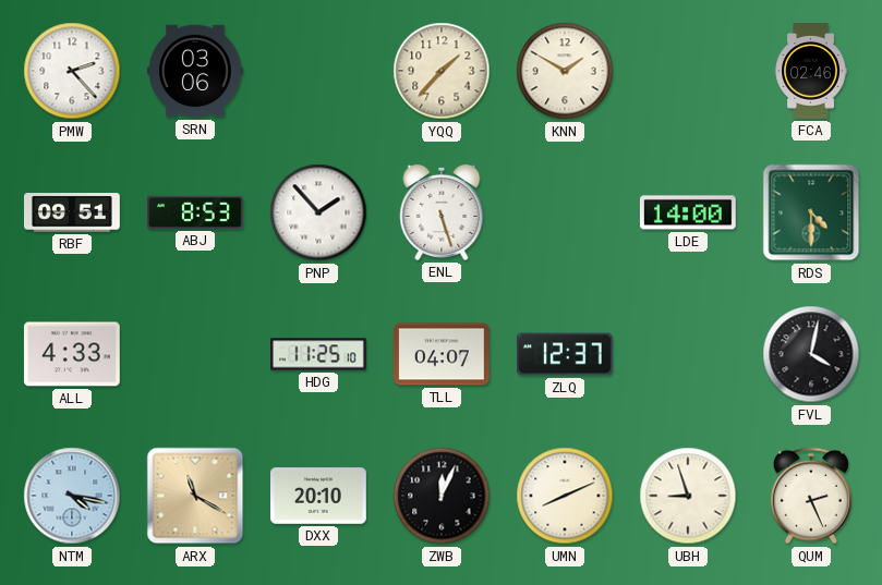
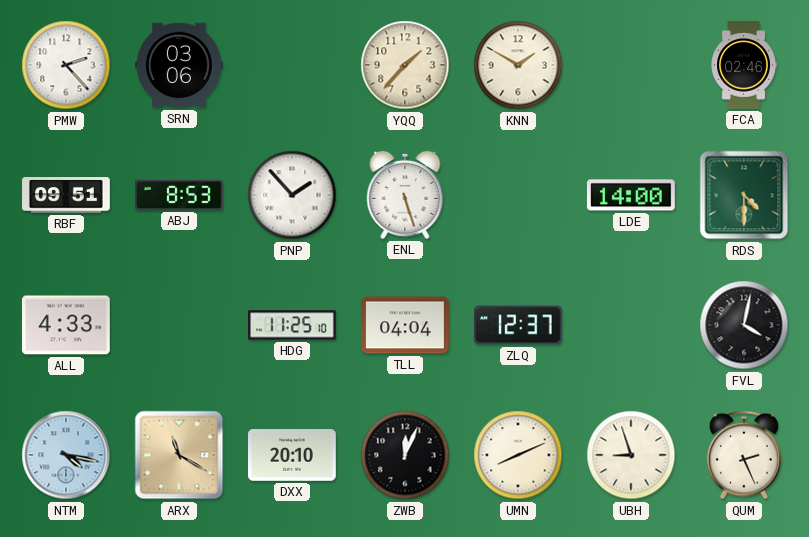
TLL: 04:07 -> 04:04
